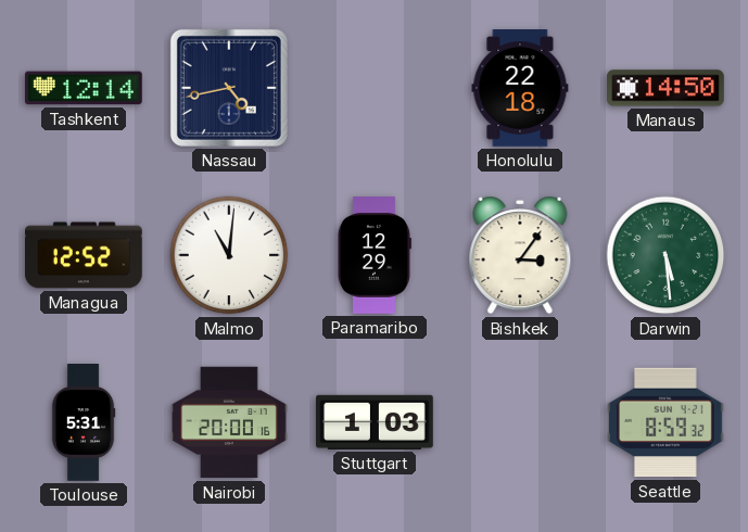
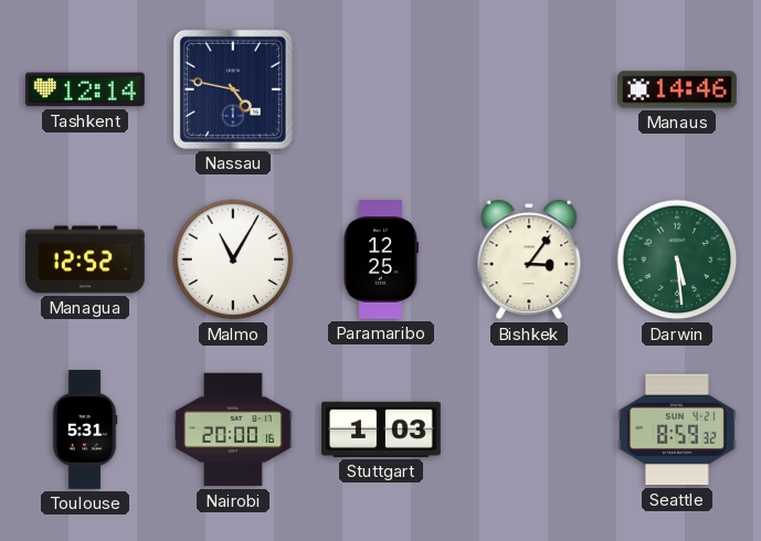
Nassau: 4:43 -> 4:47
Honolulu: 22:18 -> none
Manaus: 14:50 -> 14:46
Malmo: 11:01 -> 11:05
Paramaribo: 12:29 -> 12:25
